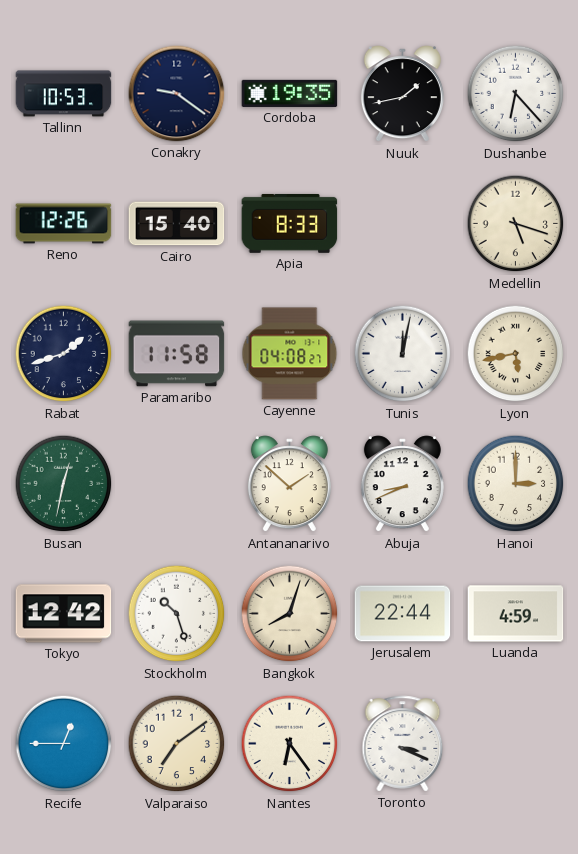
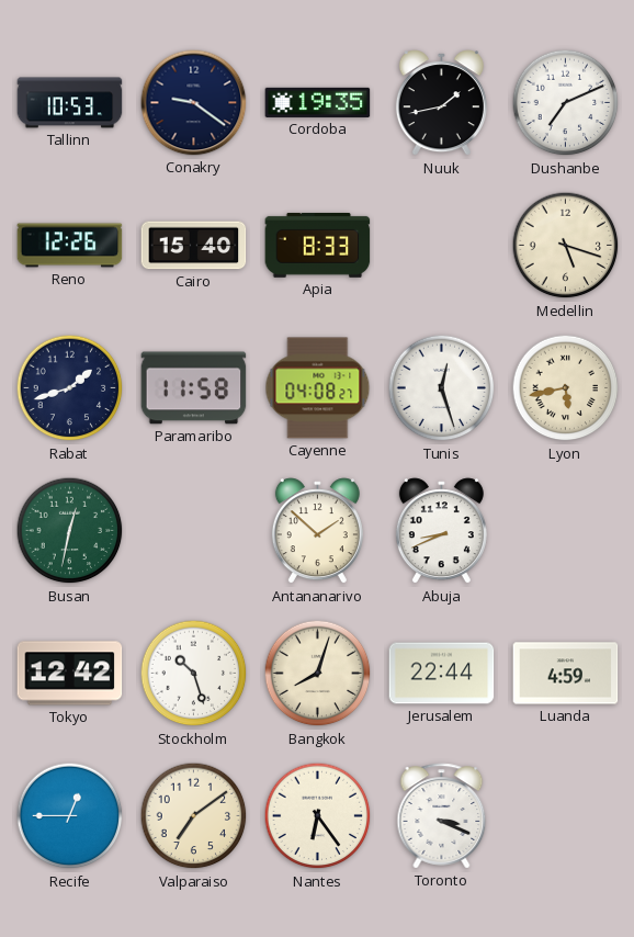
Dushanbe: 6:23 -> 7:11
Tunis: 12:02 -> 12:27
Hanoi: 3:00 -> none
